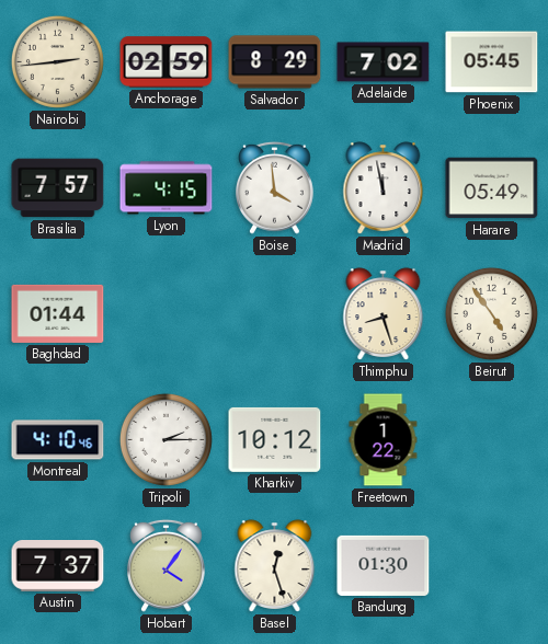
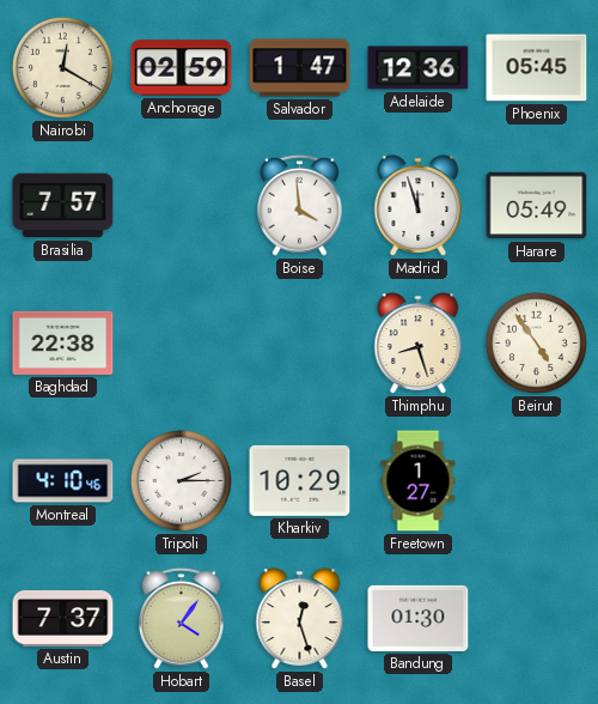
Nairobi: 2:44 -> 12:20
Salvador: 8:29 -> 1:47
Adelaide: 7:02 -> 12:36
Lyon: 4:15 -> none
Madrid: 11:58 -> 11:57
Baghdad: 01:44 -> 22:38
Kharkiv: 10:12 -> 10:29
Freetown: 1:22 -> 1:27
